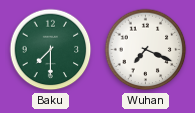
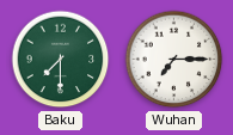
Wuhan: 7:19 -> 7:15
